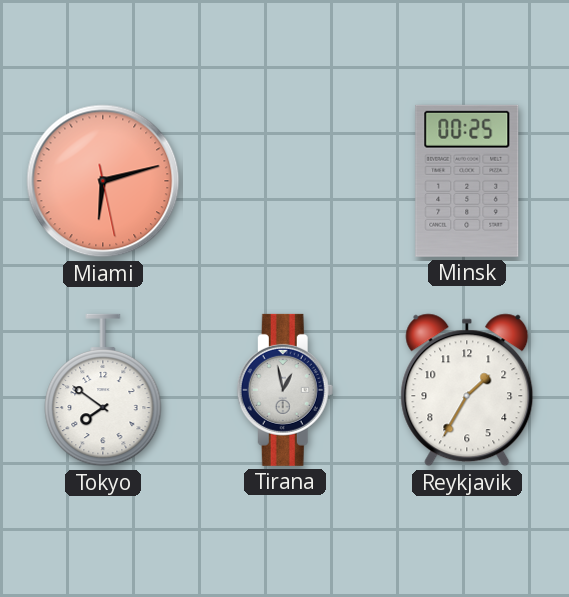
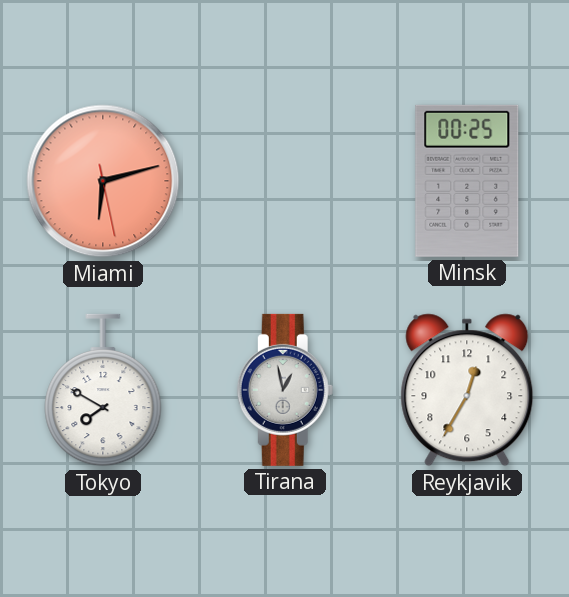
Tokyo: 7:51 -> 7:50
Reykjavik: 1:35 -> 12:35
